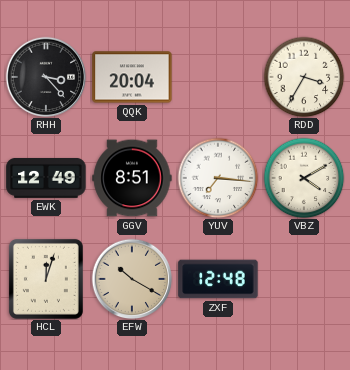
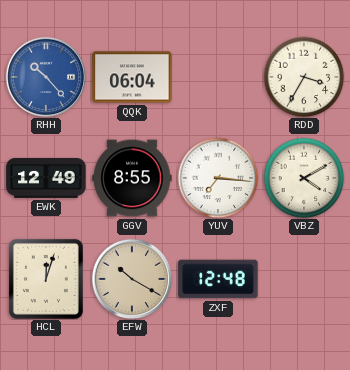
RHH: 3:23 -> 10:23
RHH dial: black -> blue
QQK: 20:04 -> 06:04
GGV: 8:51 -> 8:55
